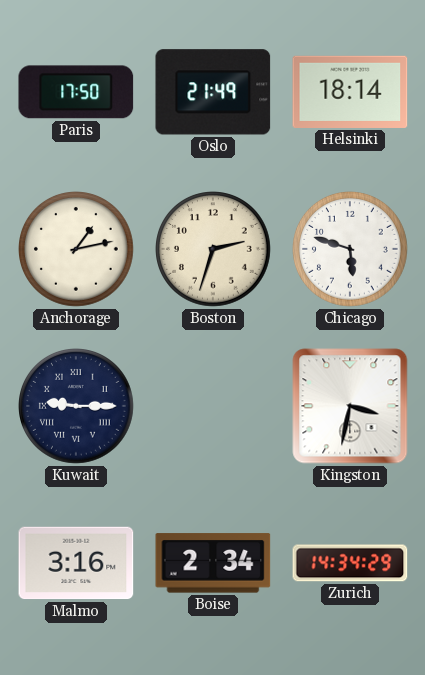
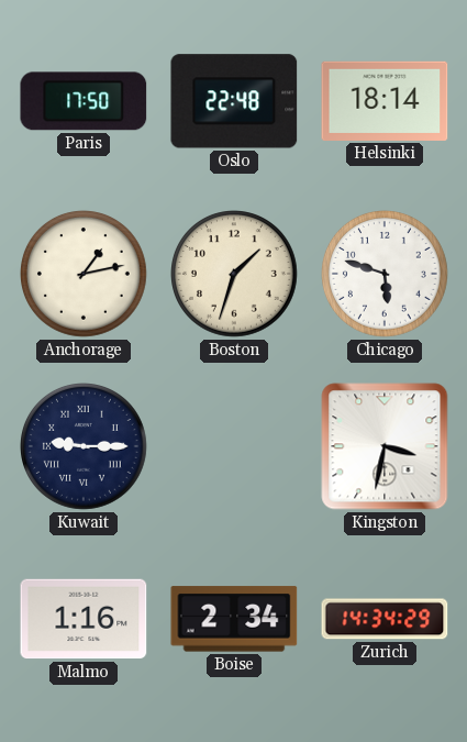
Oslo: 21:49 -> 22:48
Boston: 2:33 -> 1:33
Malmo: 3:16 -> 1:16
